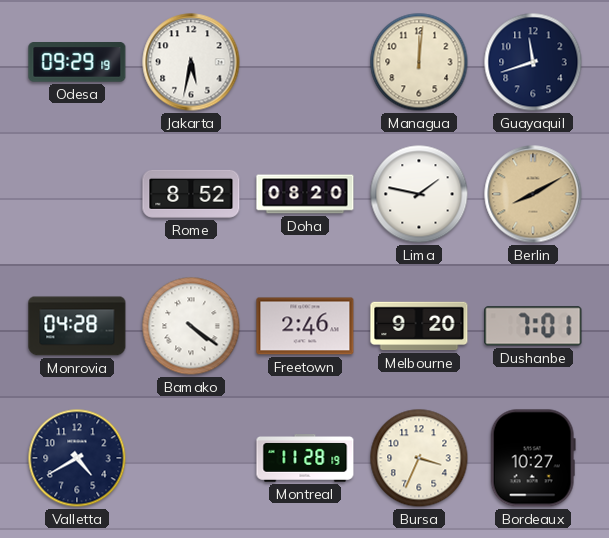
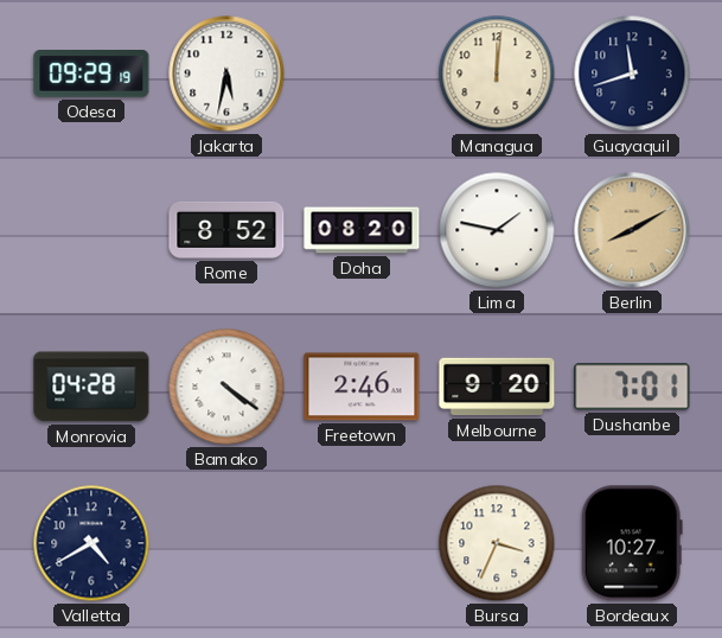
Montreal: 11:28 -> none
